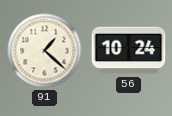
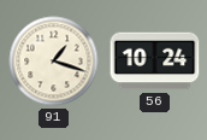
91: 1:22 -> 1:18
